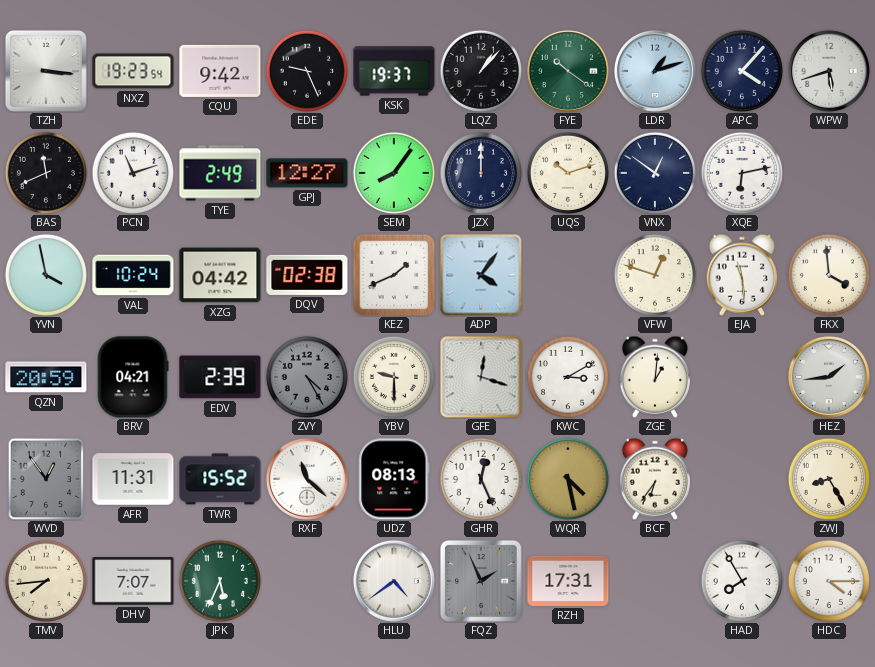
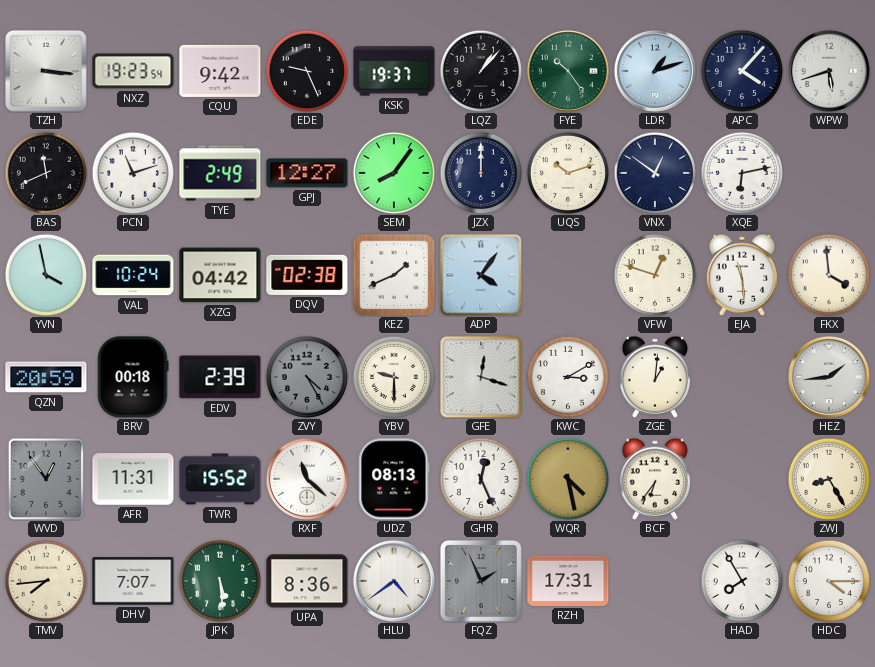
FYE: 10:21 -> 10:24
BRV: 04:21 -> 00:18
JPK: 5:34 -> 5:29
UPA: none -> 8:36
